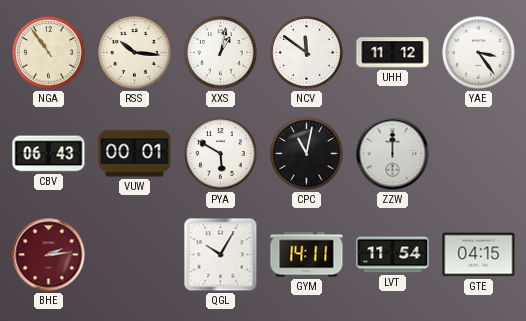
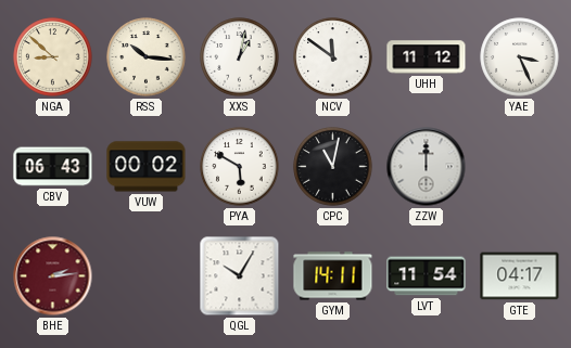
NGA: 10:54 -> 8:52
YAE: 3:24 -> 3:26
VUW: 00:01 -> 00:02
GTE: 04:15 -> 04:17
